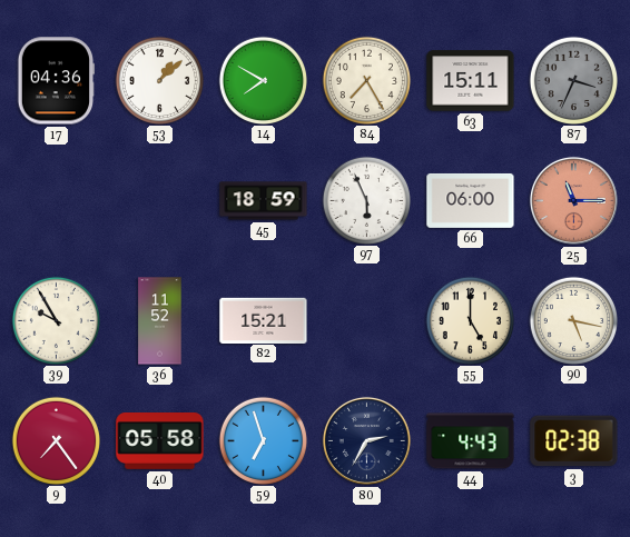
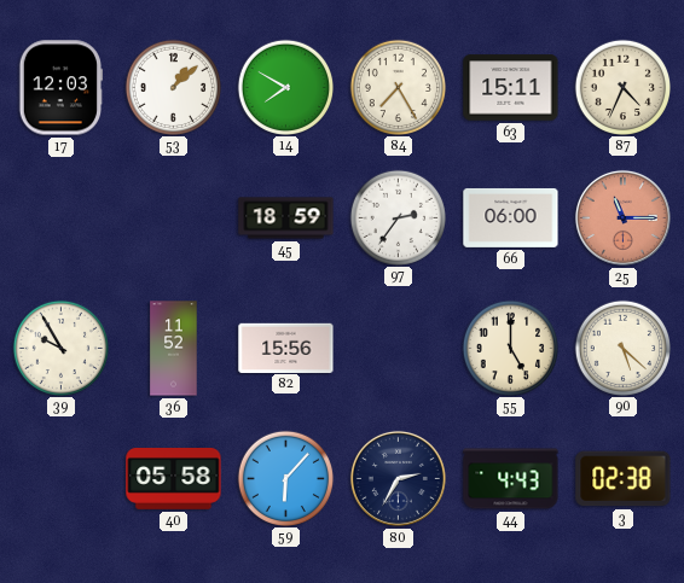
17: 04:36 -> 12:03
87: 3:34 -> 4:34
87 dial: grey -> cream
97: 5:56 -> 2:36
82: 15:21 -> 15:56
90: 5:17 -> 5:22
9: 7:24 -> none
59: 6:57 -> 6:07
